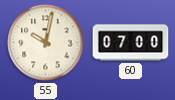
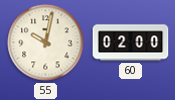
60: 07:00 -> 02:00
